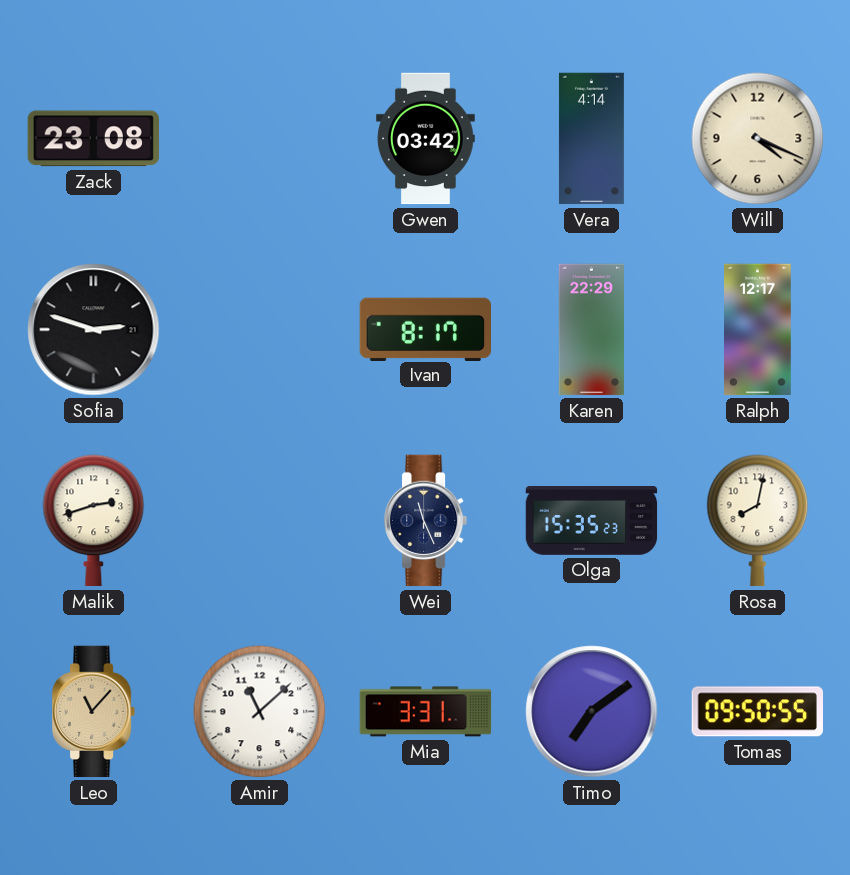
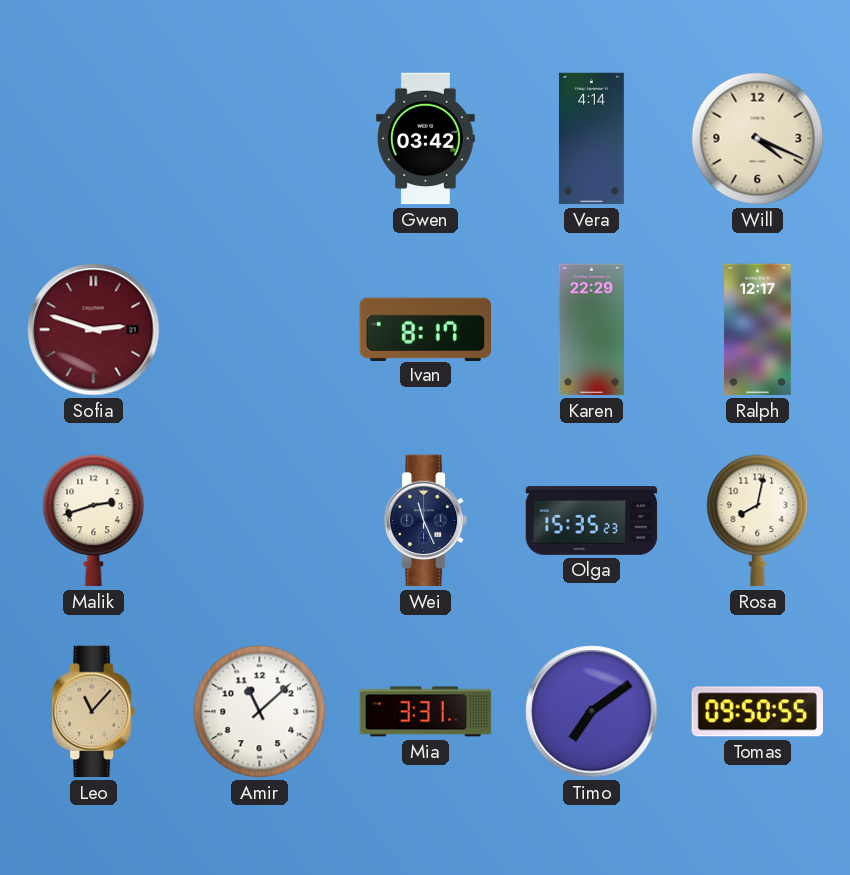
Zack: 23:08 -> none
Sofia dial: black -> burgundy
